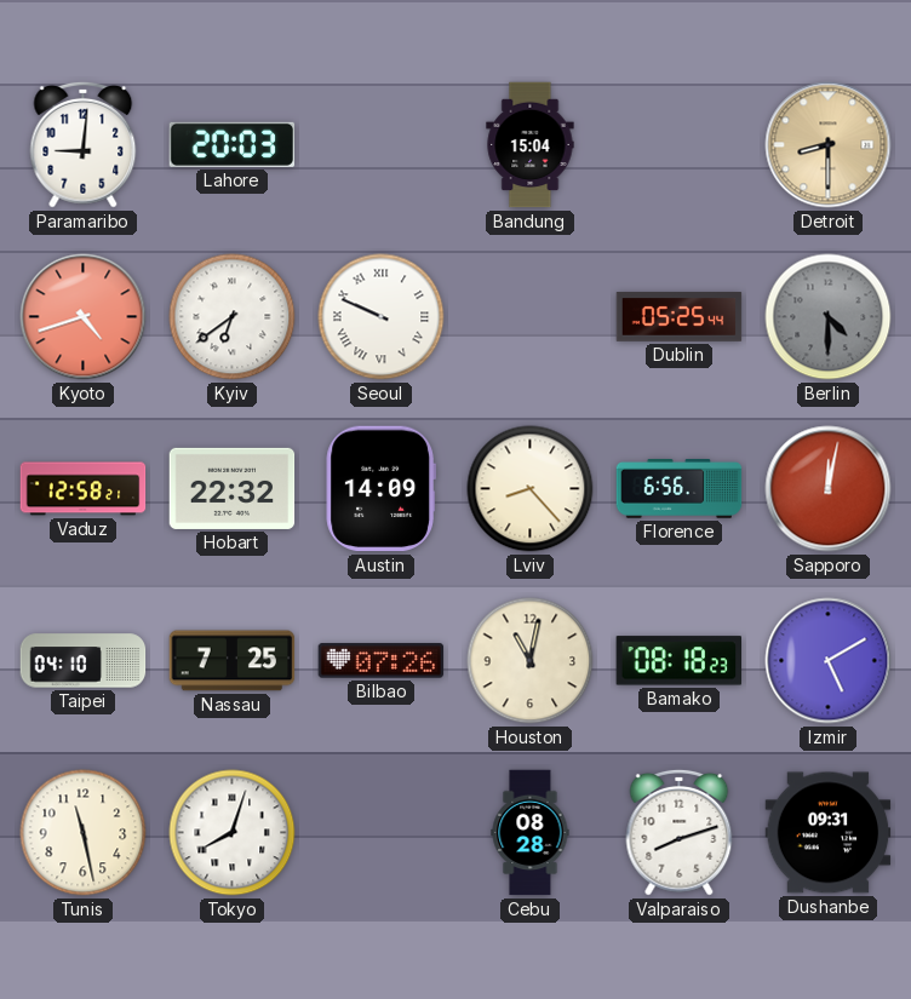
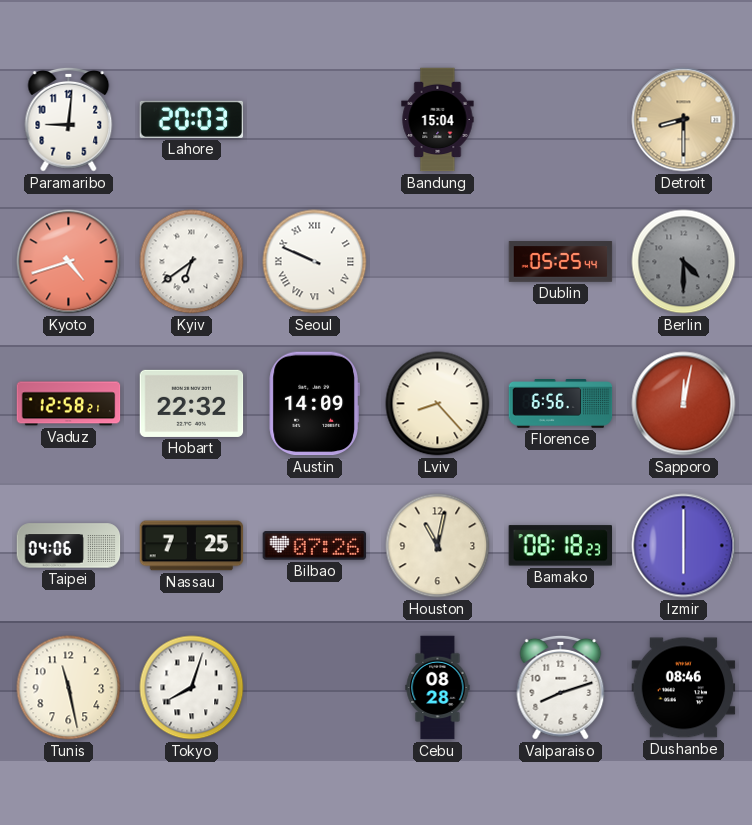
Taipei: 04:10 -> 04:06
Izmir: 5:10 -> 6:00
Dushanbe: 09:31 -> 08:46
